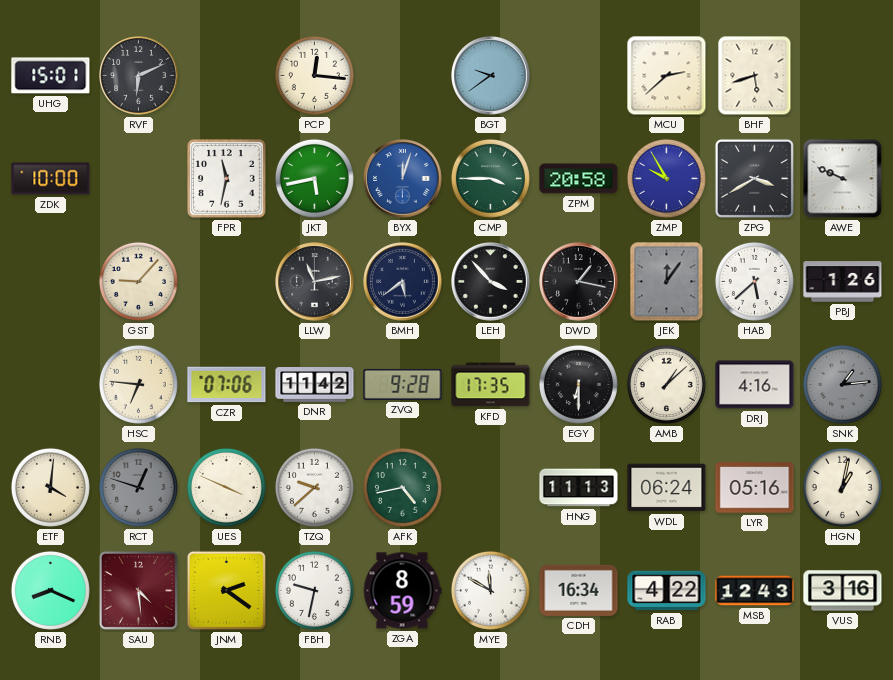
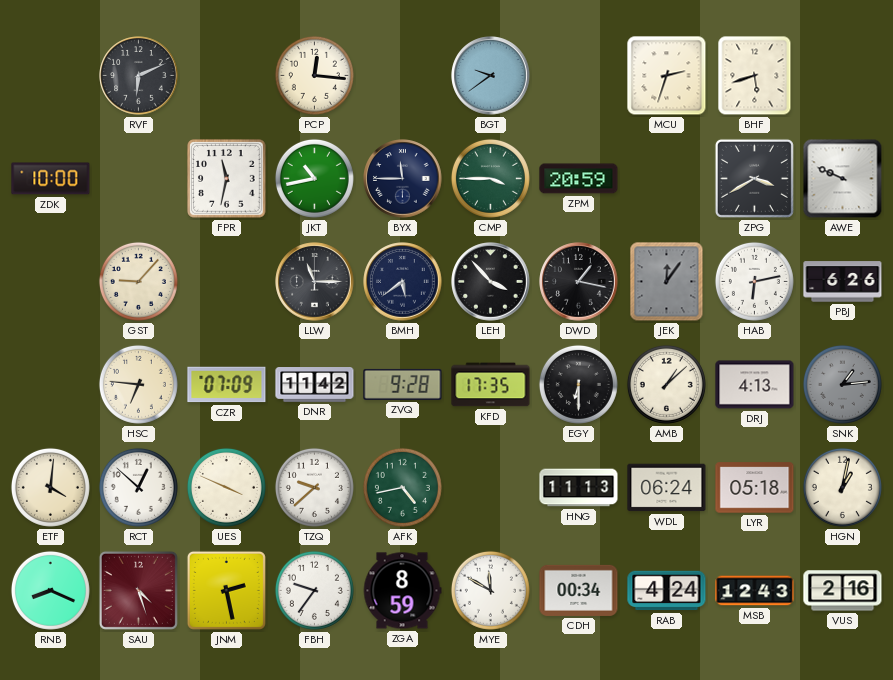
UHG: 15:01 -> none
MCU: 2:38 -> 2:33
JKT: 5:43 -> 10:43
BYX: 12:03 -> 11:45
BYX dial: blue -> navy
ZPM: 20:58 -> 20:59
ZMP: 9:55 -> none
LLW: 11:13 -> 11:15
HAB: 5:38 -> 6:13
PBJ: 1:26 -> 6:26
CZR: 07:06 -> 07:09
DRJ: 4:16 -> 4:13
RCT: 12:48 -> 12:52
RCT dial: grey -> white
LYR: 05:16 -> 05:18
SAU: 4:29 -> 4:27
JNM: 2:21 -> 2:28
FBH: 9:32 -> 9:36
CDH: 16:34 -> 00:34
RAB: 4:22 -> 4:24
VUS: 3:16 -> 2:16
